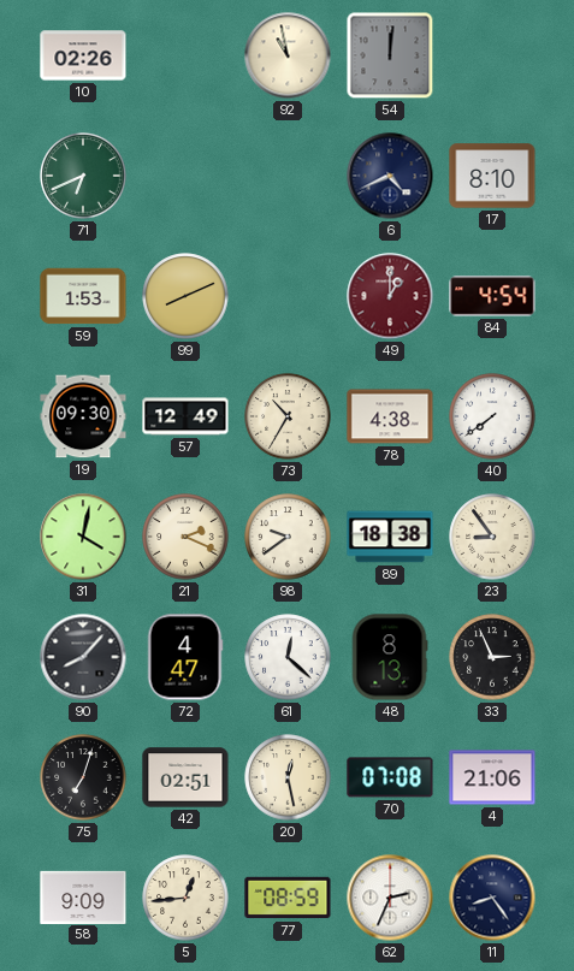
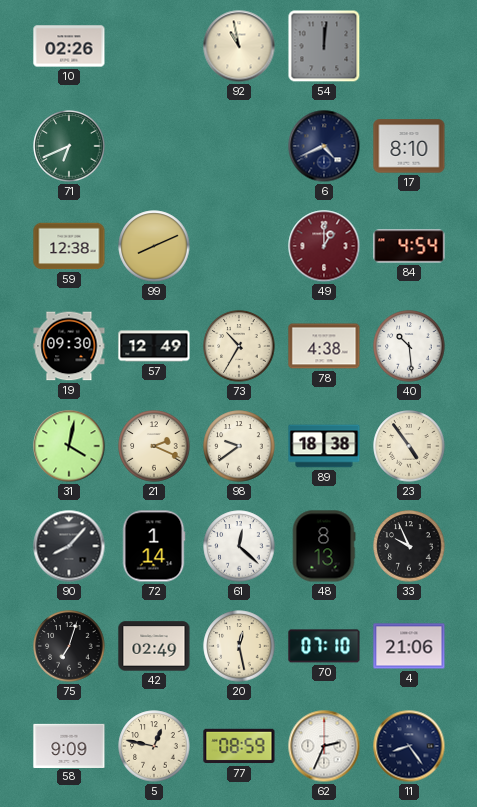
59: 1:53 -> 12:38
40: 7:39 -> 10:29
23: 8:54 -> 4:54
72: 4:47 -> 1:14
33: 2:56 -> 9:56
42: 02:51 -> 02:49
70: 07:08 -> 07:10
5: 12:44 -> 12:47
